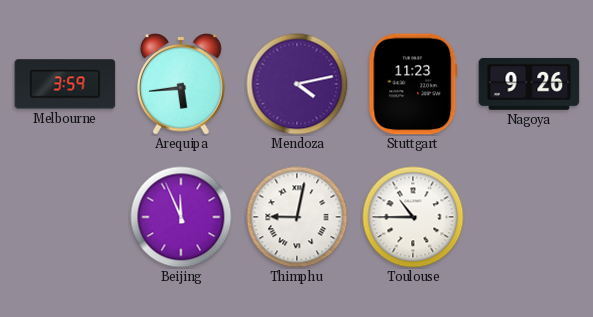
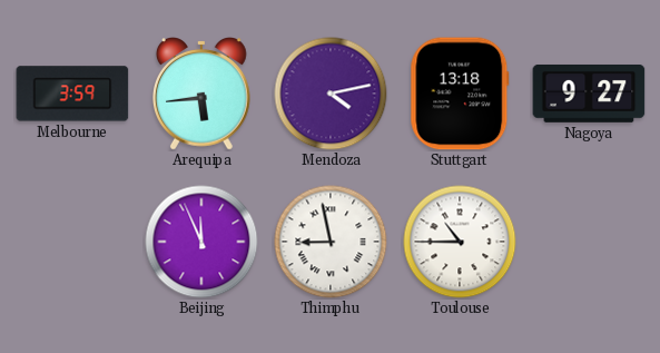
Stuttgart: 11:23 -> 13:18
Nagoya: 9:26 -> 9:27
Thimphu: 9:02 -> 8:58
